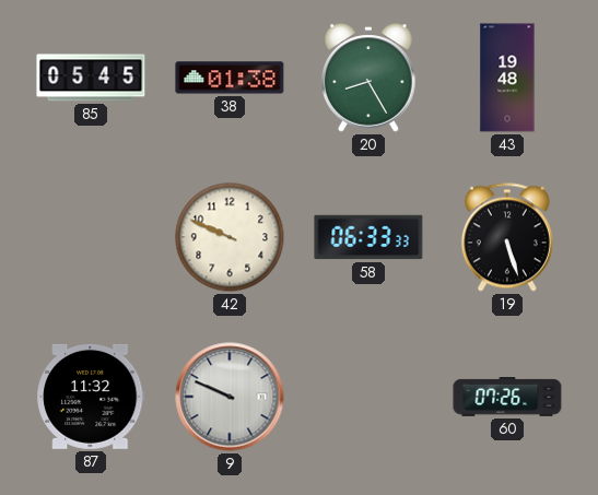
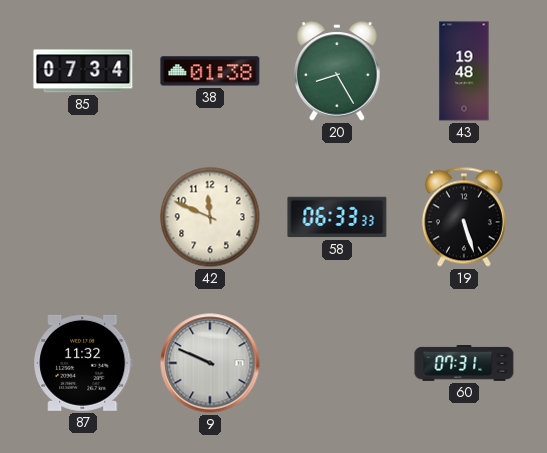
85: 05:45 -> 07:34
42: 9:49 -> 11:49
60: 07:26 -> 07:31
